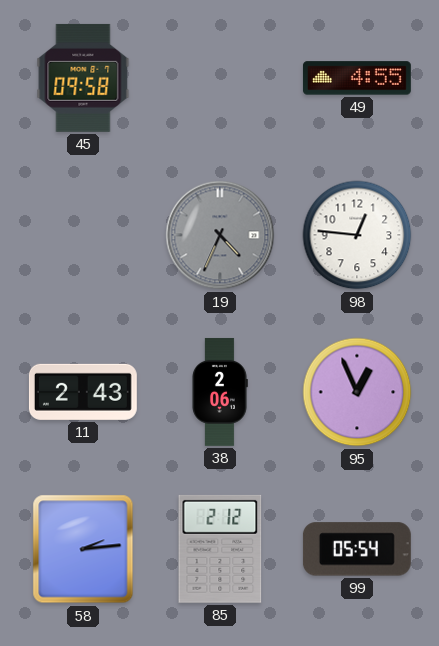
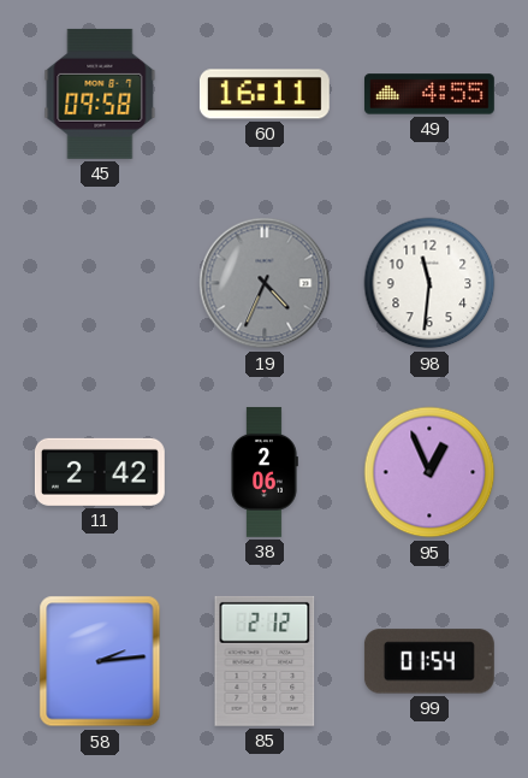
60: none -> 16:11
98: 12:46 -> 11:31
11: 2:43 -> 2:42
99: 05:54 -> 01:54
